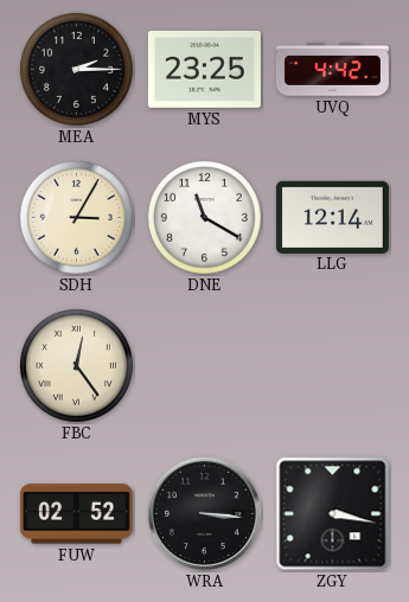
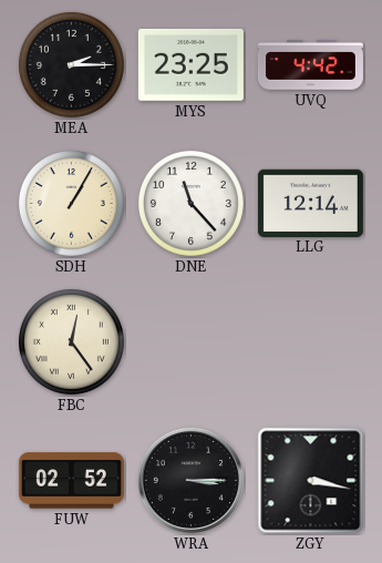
SDH: 3:05 -> 1:05
DNE: 11:20 -> 11:23
WRA: 3:16 -> 3:15
